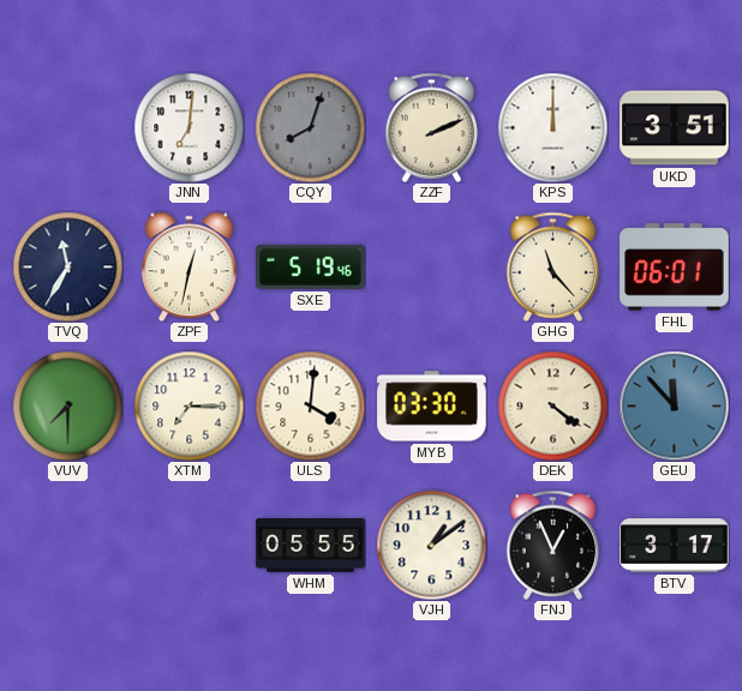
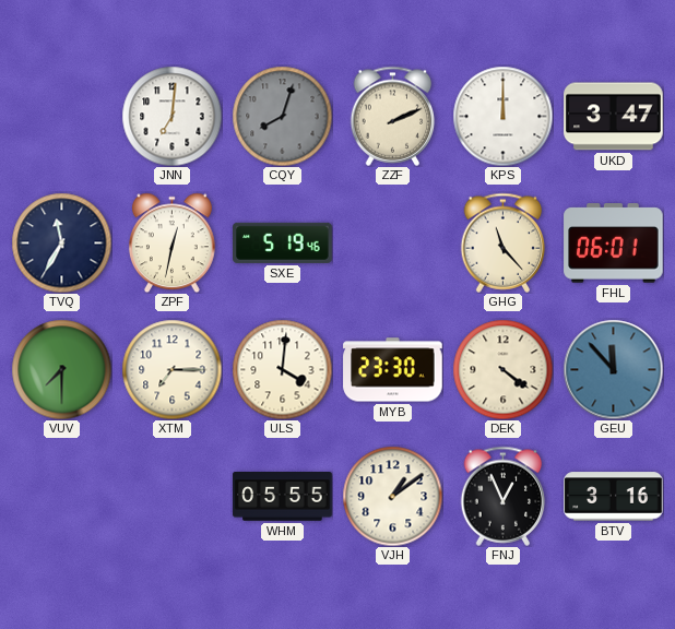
UKD: 3:51 -> 3:47
MYB: 03:30 -> 23:30
BTV: 3:17 -> 3:16
